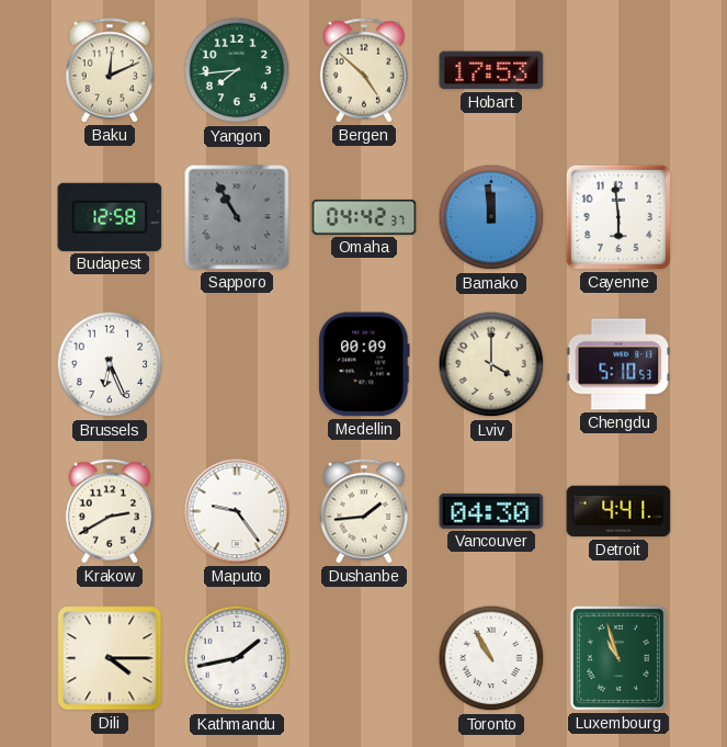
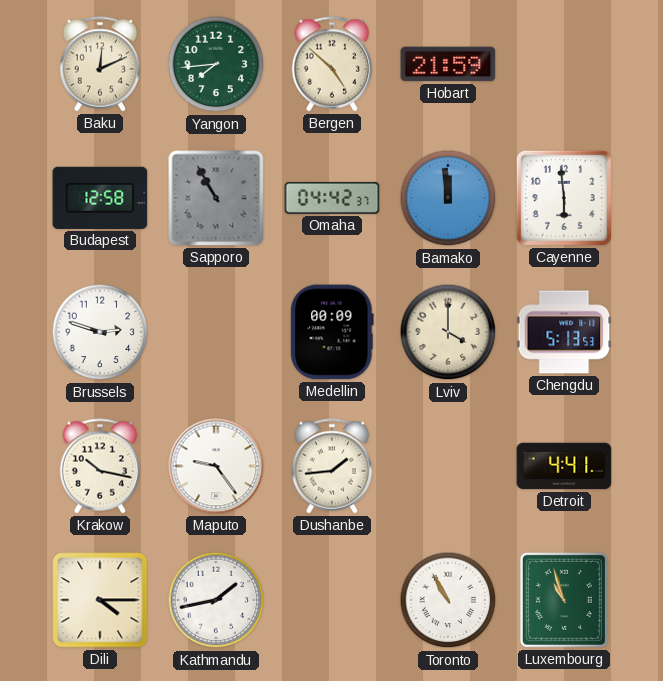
Hobart: 17:53 -> 21:59
Brussels: 6:26 -> 2:48
Chengdu: 5:10 -> 5:13
Krakow: 2:40 -> 10:17
Vancouver: 04:30 -> none
